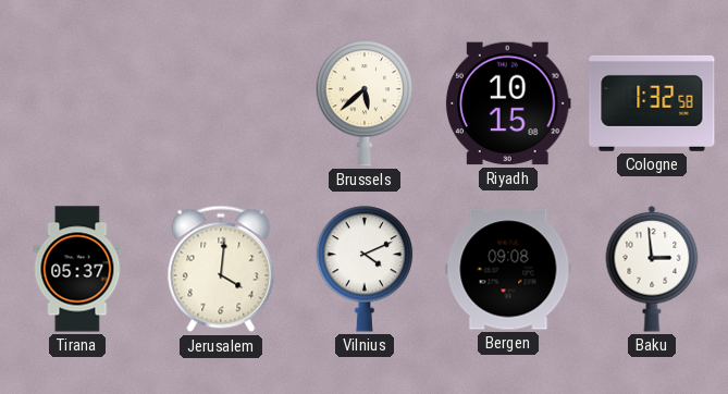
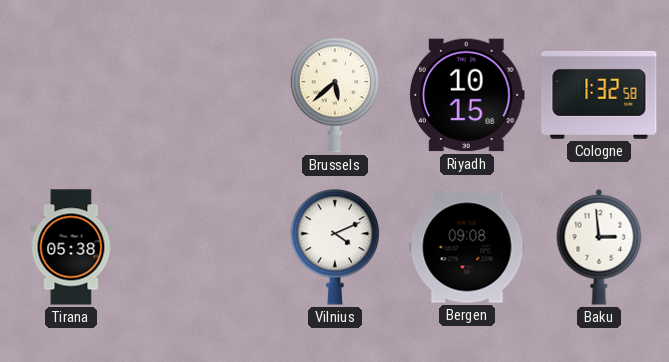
Tirana: 05:37 -> 05:38
Jerusalem: 4:01 -> none
